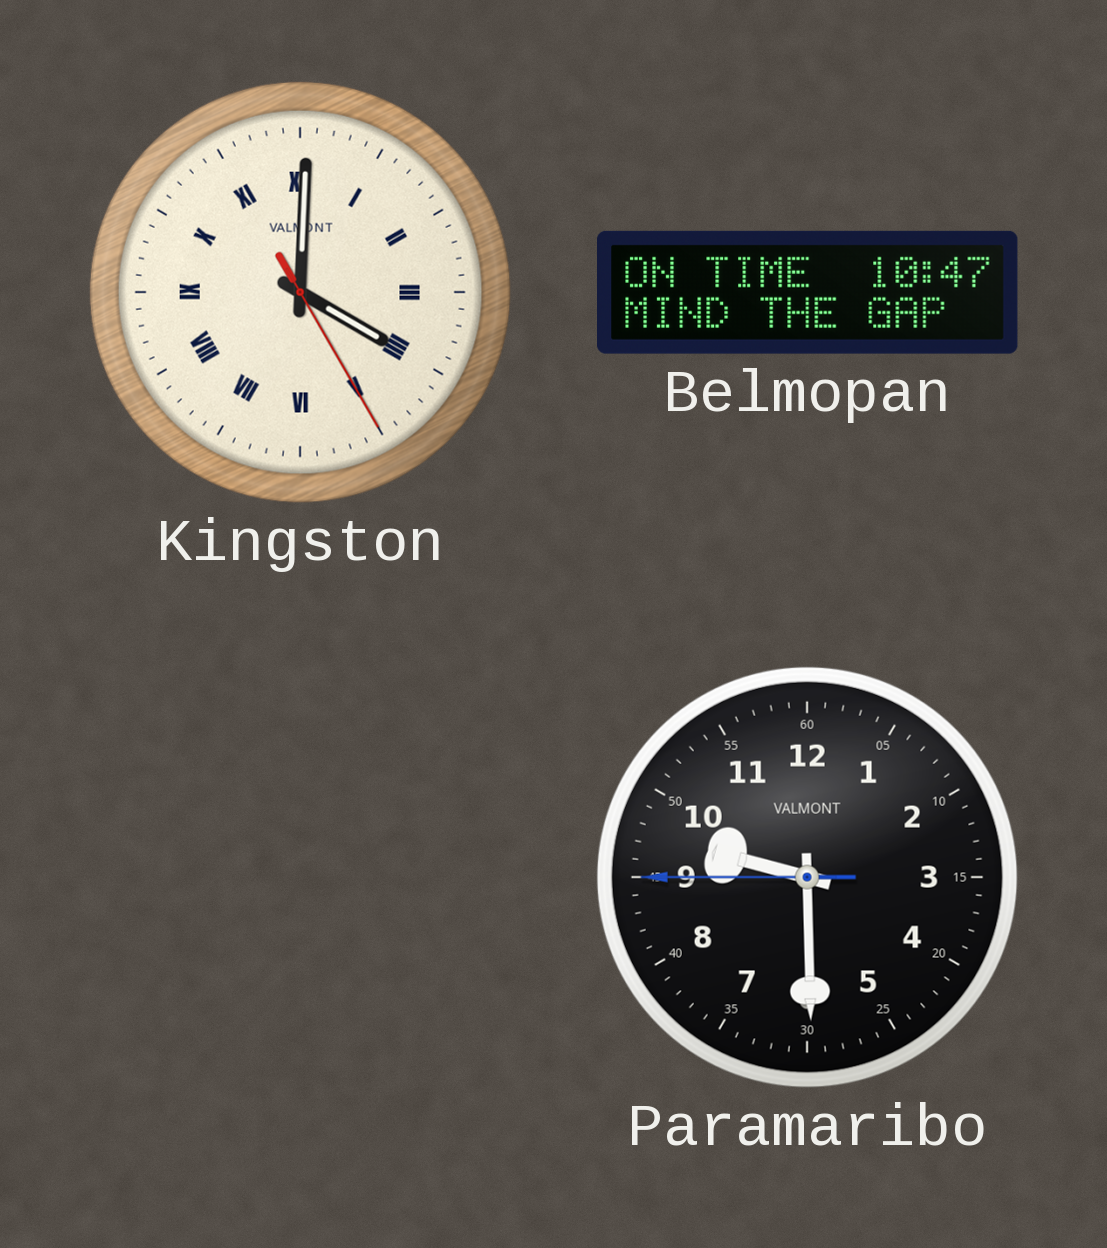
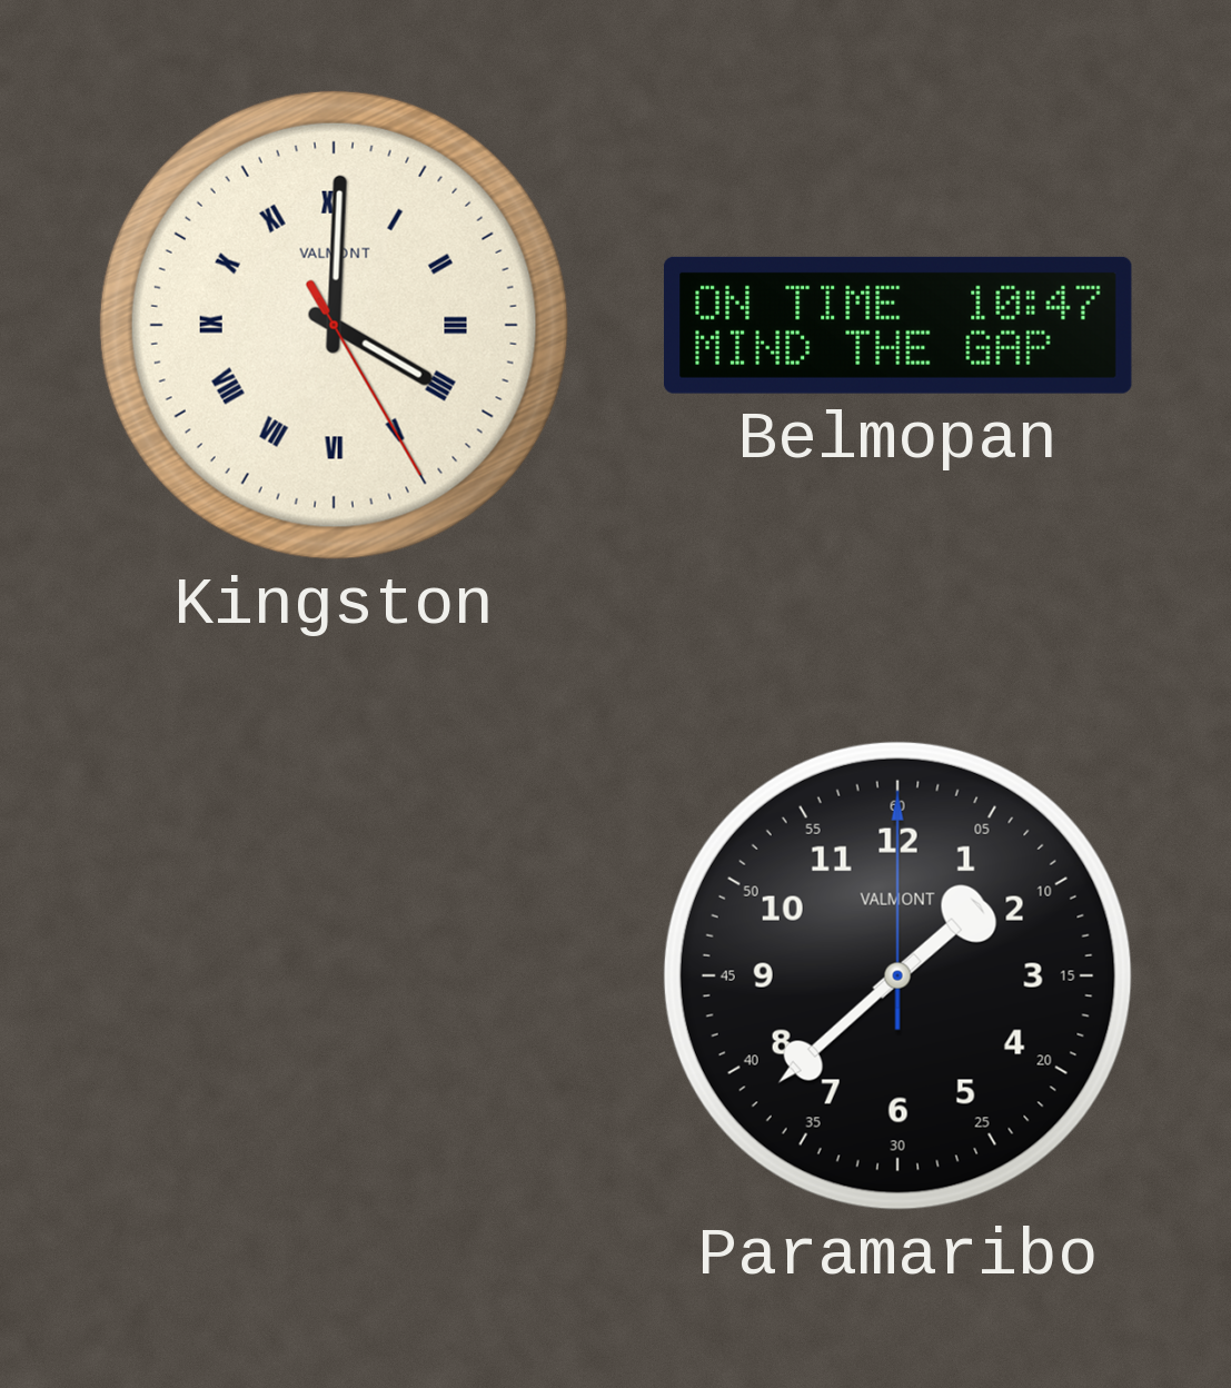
Paramaribo: 9:29 -> 1:38
